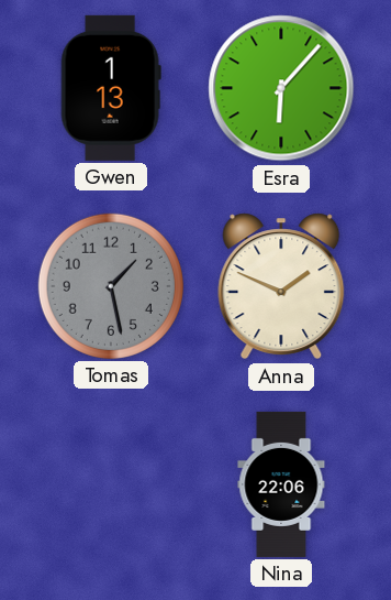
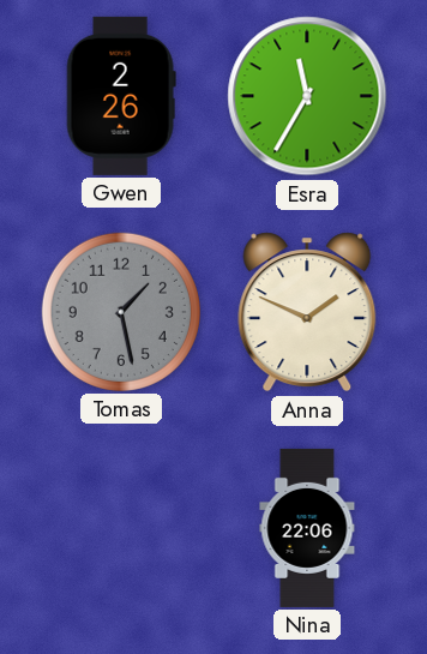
Gwen: 1:13 -> 2:26
Esra: 6:07 -> 11:35
